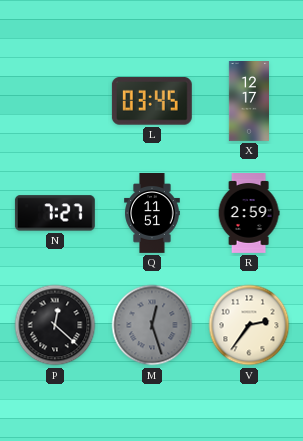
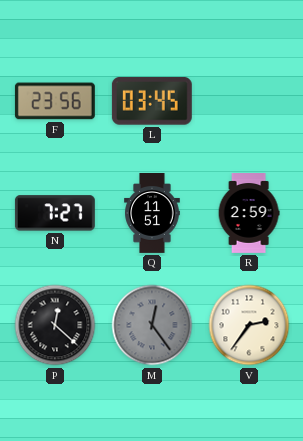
F: none -> 23:56
X: 12:17 -> none
M: 12:27 -> 12:24
